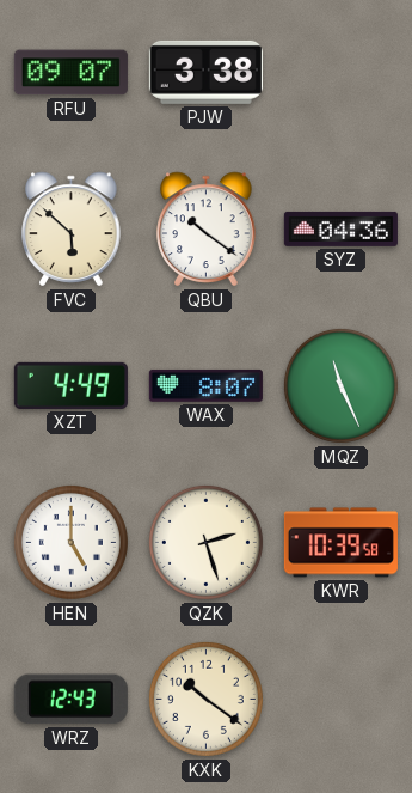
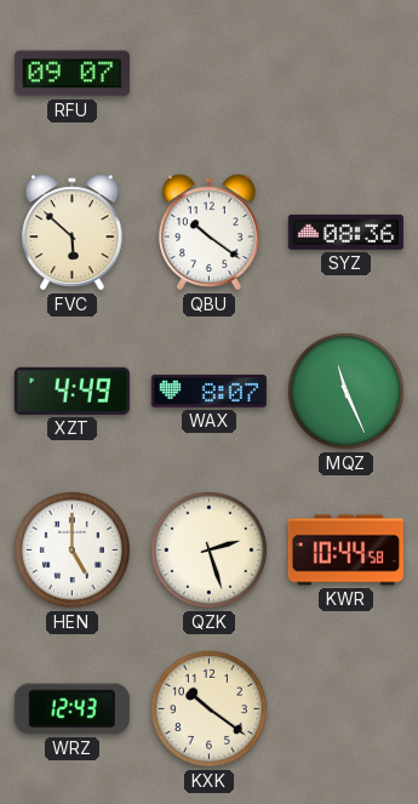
PJW: 3:38 -> none
SYZ: 04:36 -> 08:36
KWR: 10:39 -> 10:44
